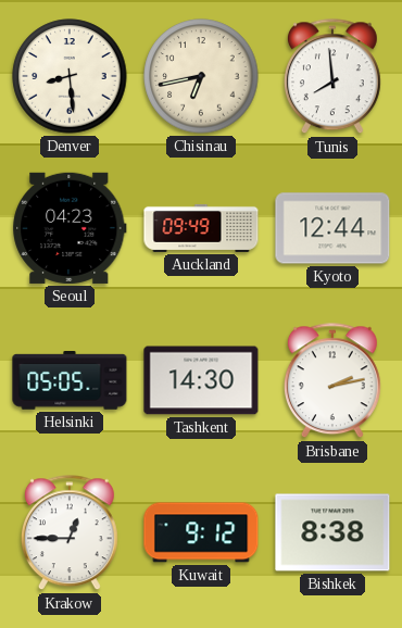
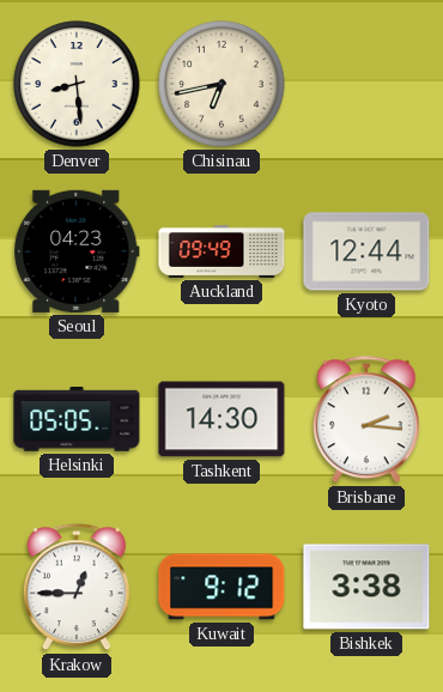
Tunis: 7:59 -> none
Brisbane: 2:13 -> 2:16
Bishkek: 8:38 -> 3:38
